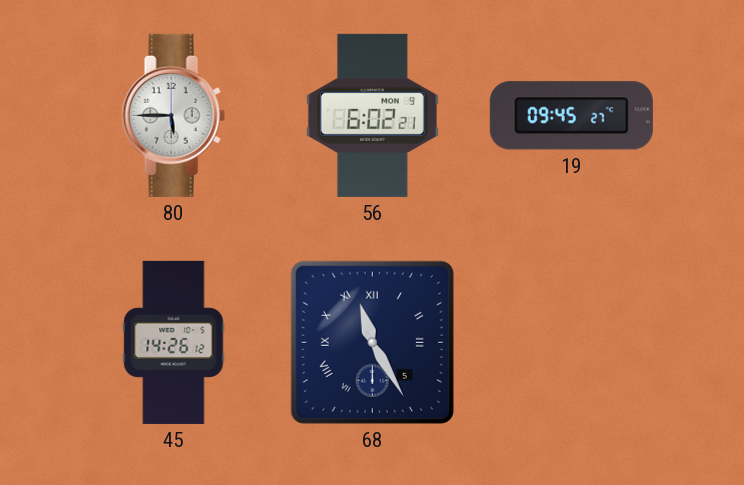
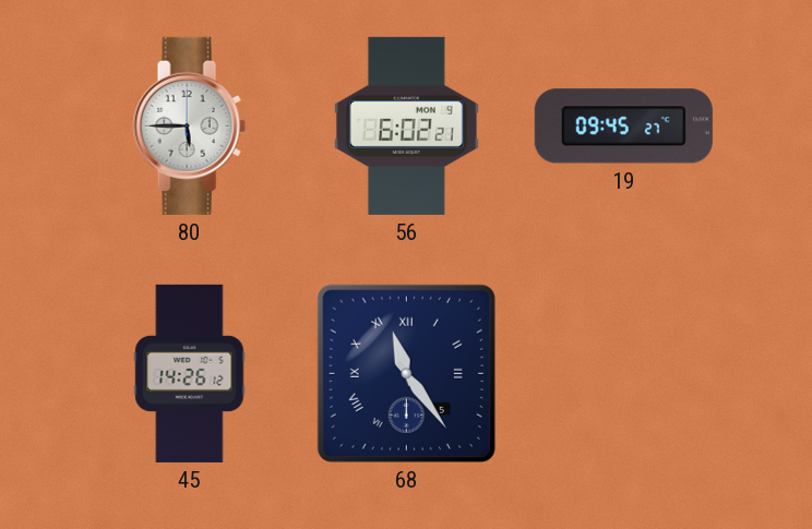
68: 11:25 -> 11:24
